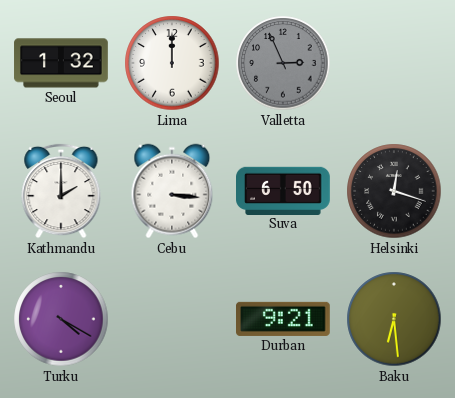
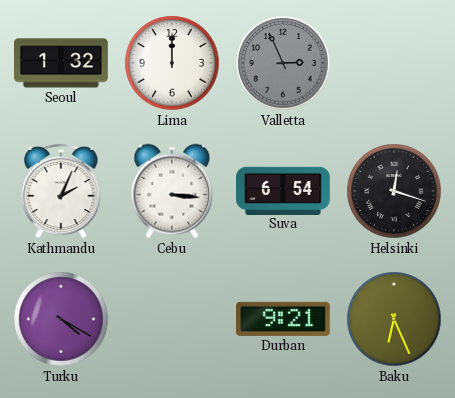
Kathmandu: 2:00 -> 2:04
Suva: 6:50 -> 6:54
Baku: 6:29 -> 6:26
